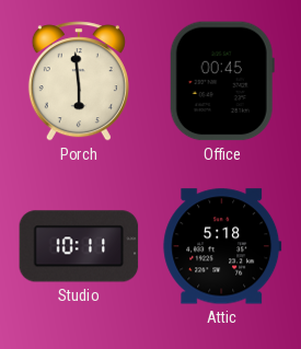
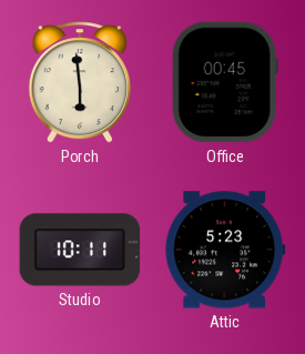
Attic: 5:18 -> 5:23
